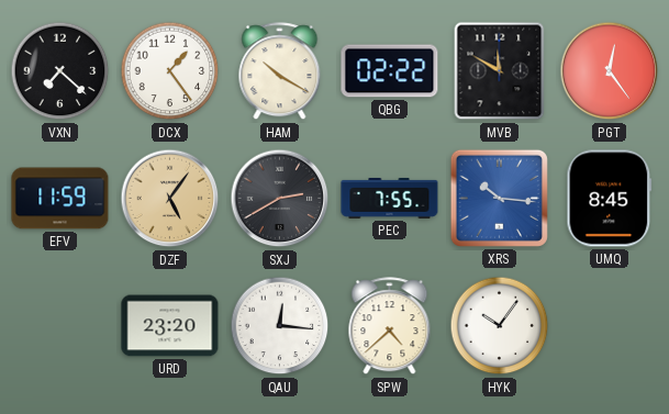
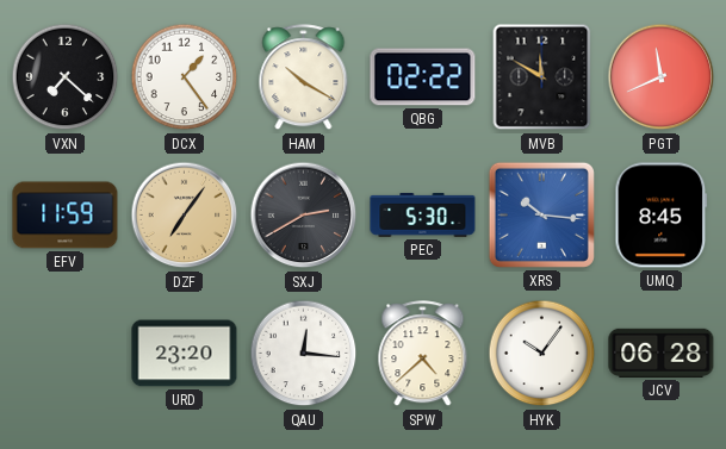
PGT: 12:24 -> 11:41
DZF: 5:06 -> 7:06
PEC: 7:55 -> 5:30
JCV: none -> 06:28
